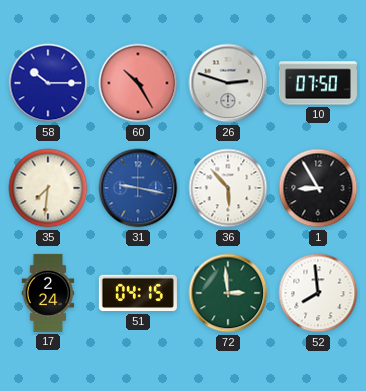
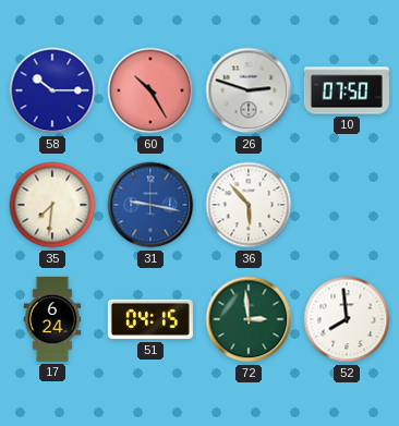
1: 8:55 -> none
17: 2:24 -> 6:24
